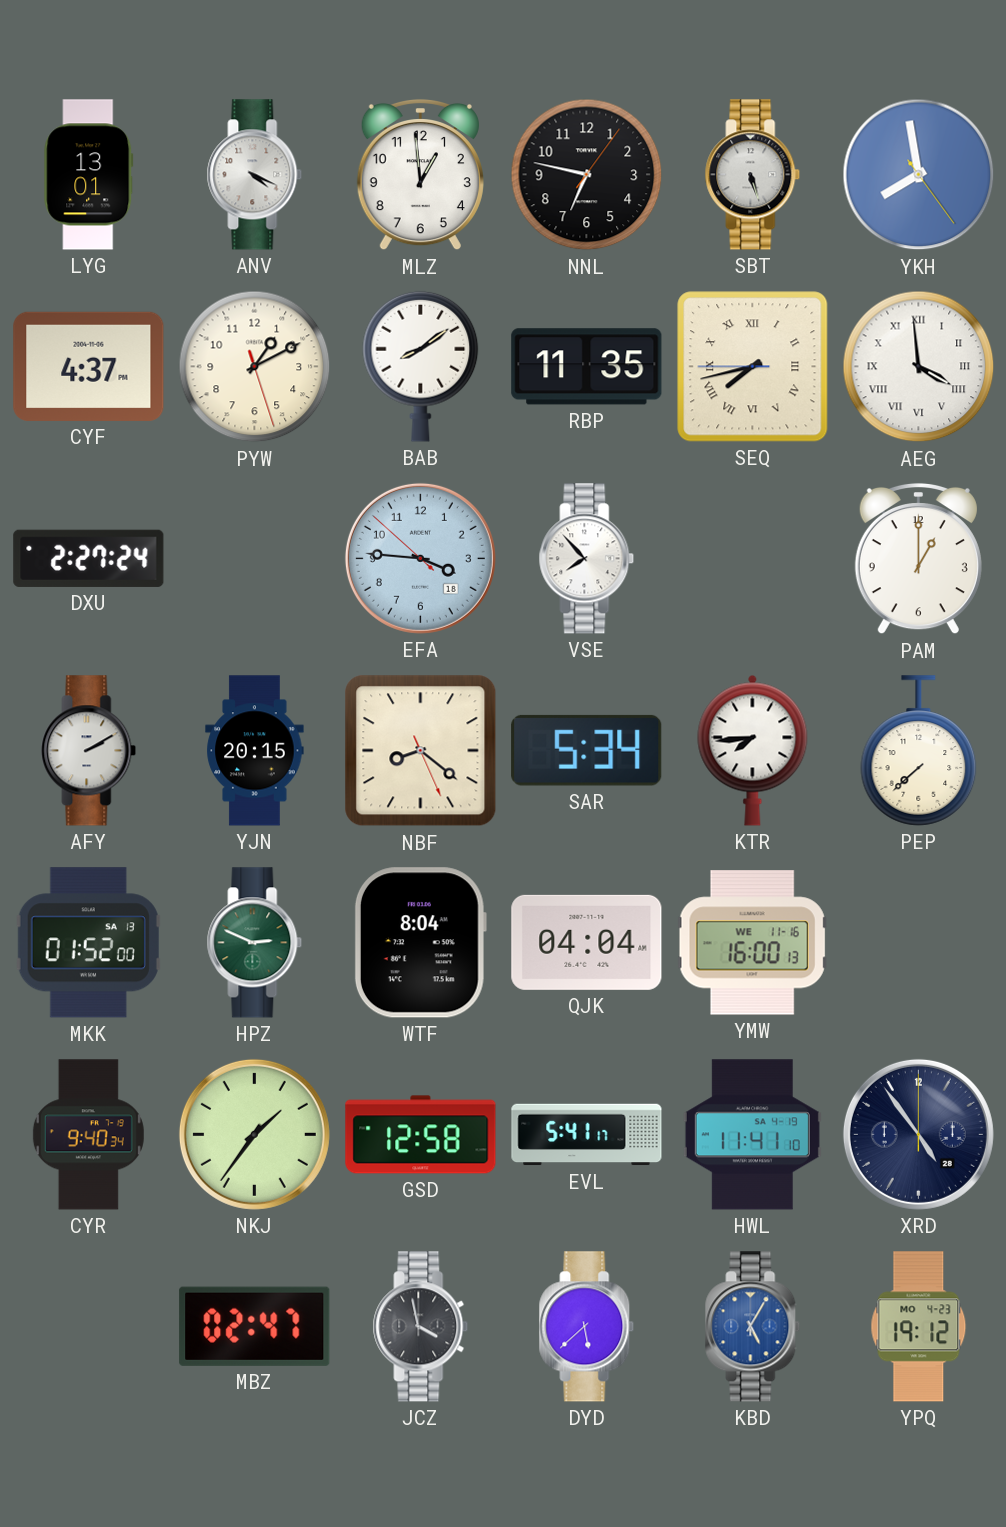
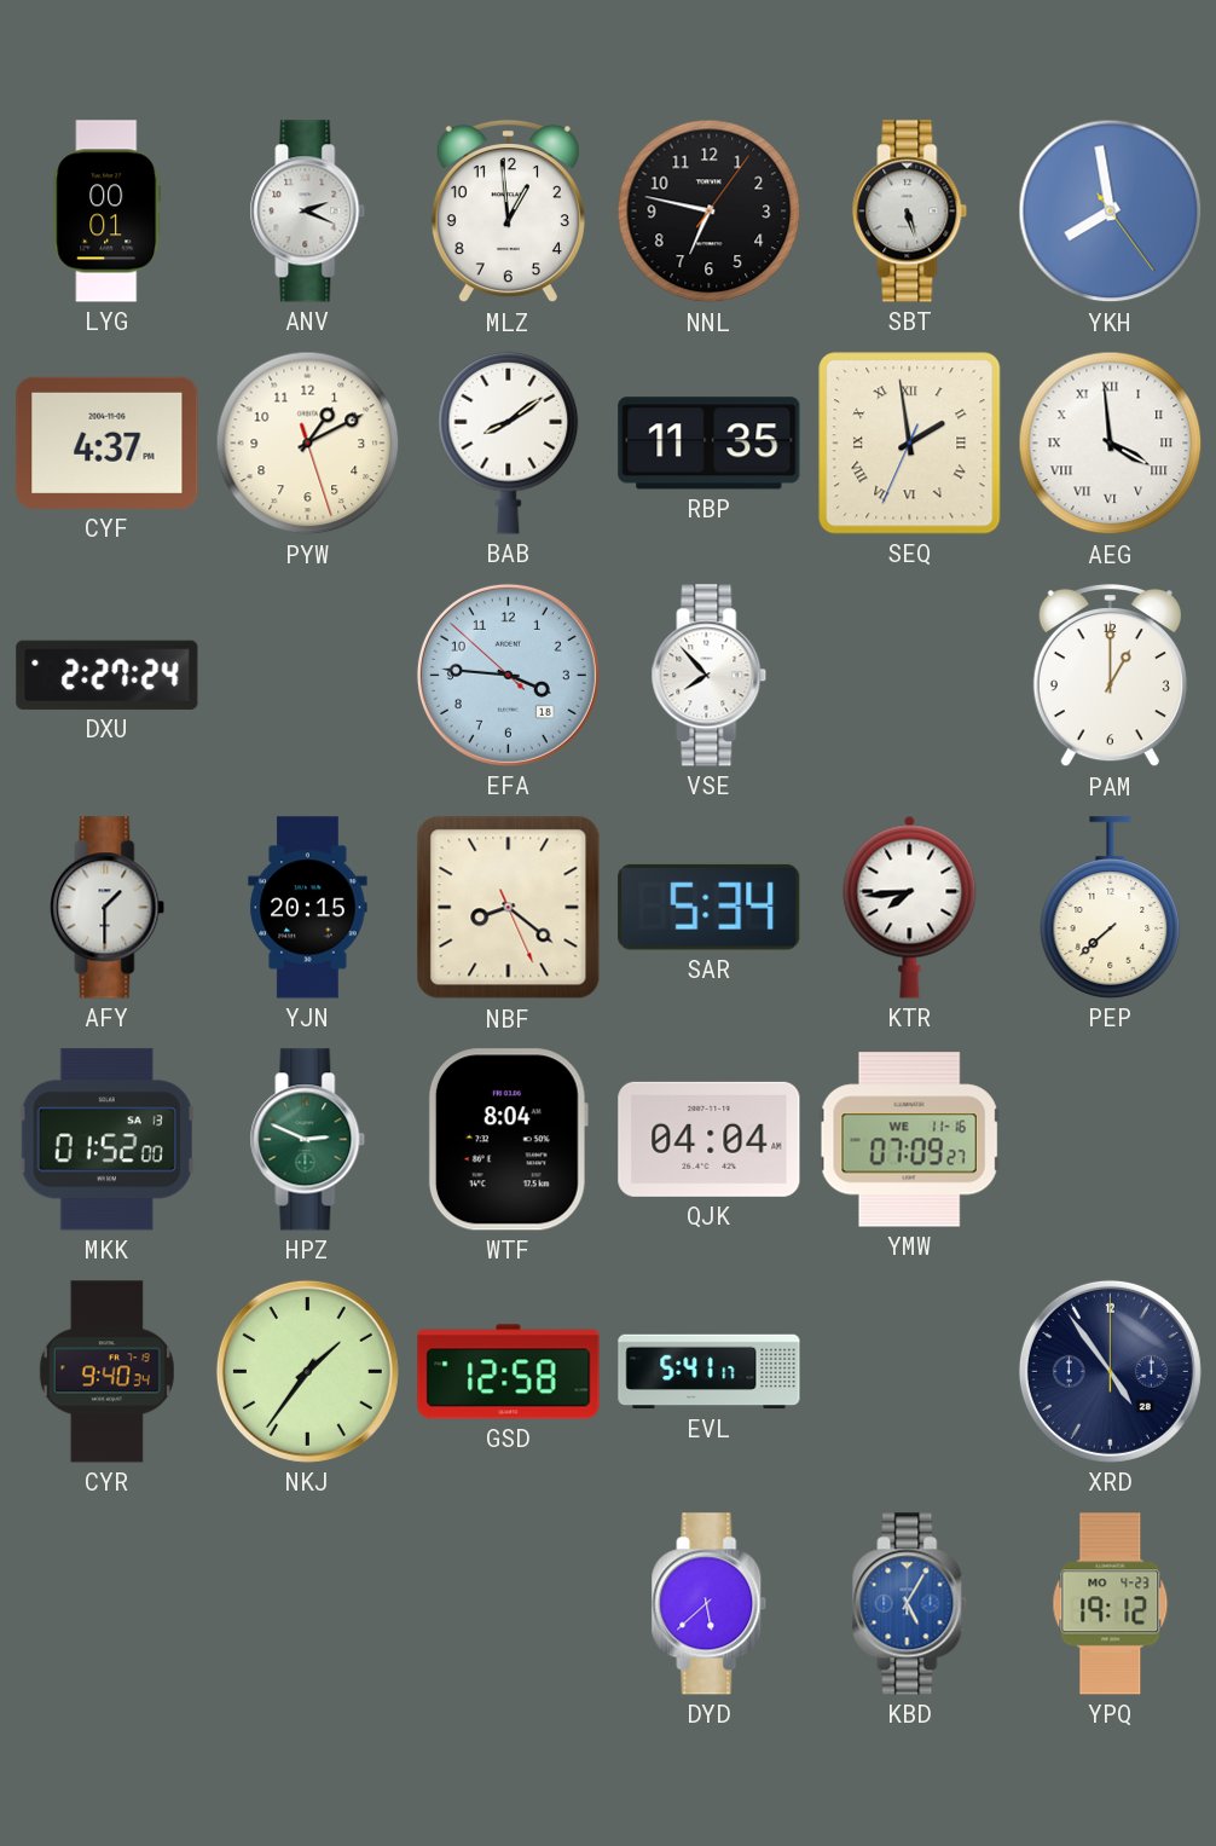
LYG: 13:01 -> 00:01
ANV: 4:19 -> 2:19
SEQ: 7:42 -> 1:58
AFY: 2:10 -> 1:30
YMW: 16:00 -> 07:09
HWL: 11:41 -> none
MBZ: 02:47 -> none
JCZ: 3:58 -> none
